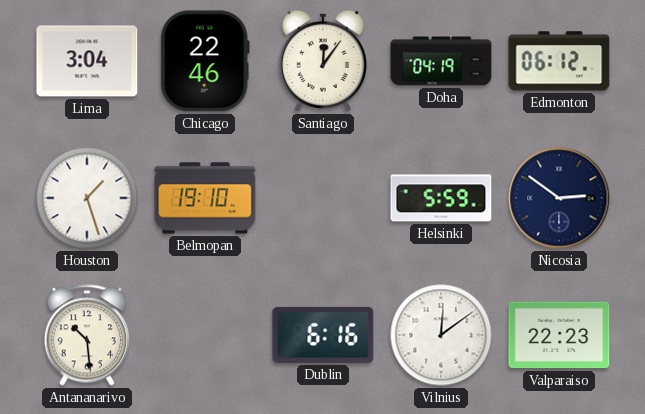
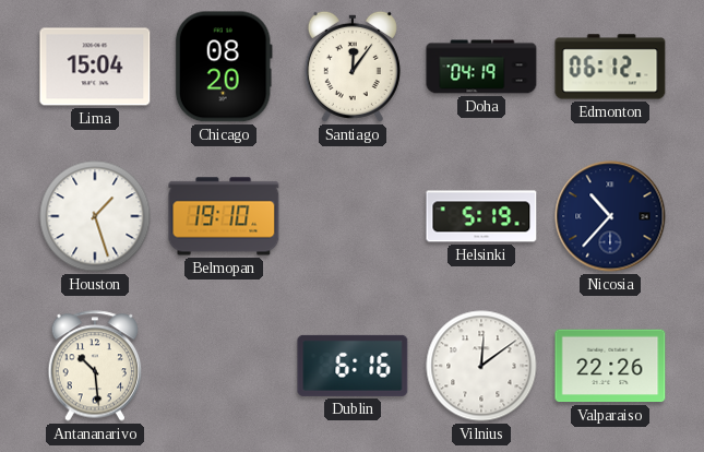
Lima: 3:04 -> 15:04
Chicago: 22:46 -> 08:20
Helsinki: 5:59 -> 5:19
Nicosia: 2:51 -> 10:37
Valparaiso: 22:23 -> 22:26
